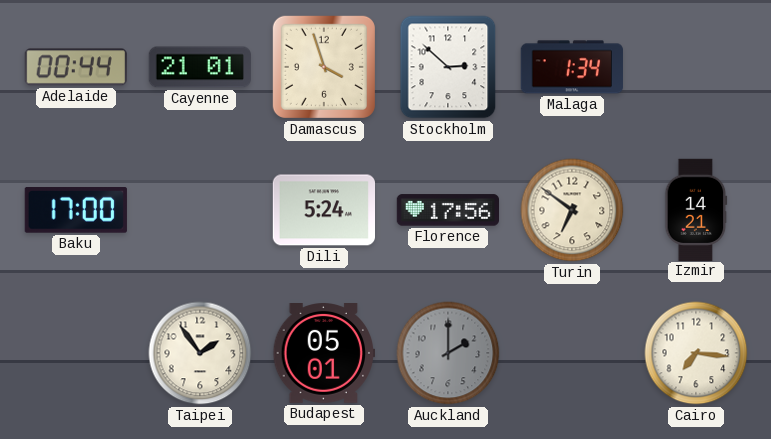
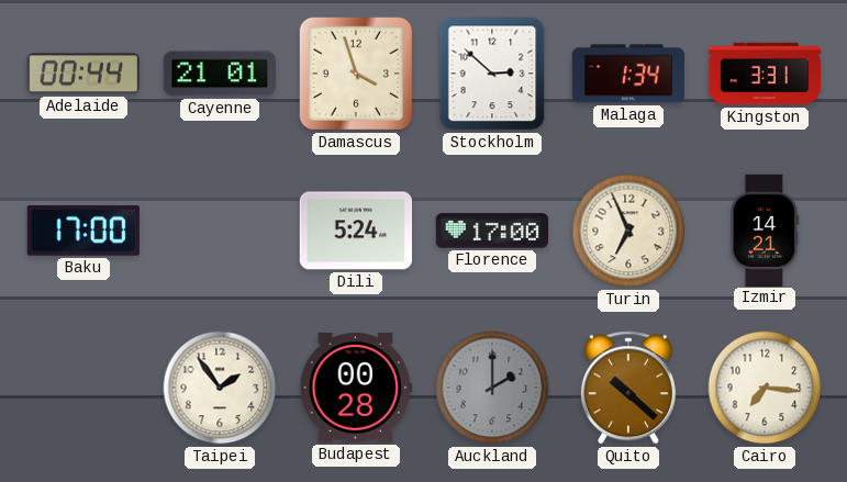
Kingston: none -> 3:31
Florence: 17:56 -> 17:00
Turin: 6:51 -> 6:56
Budapest: 05:01 -> 00:28
Quito: none -> 10:22
